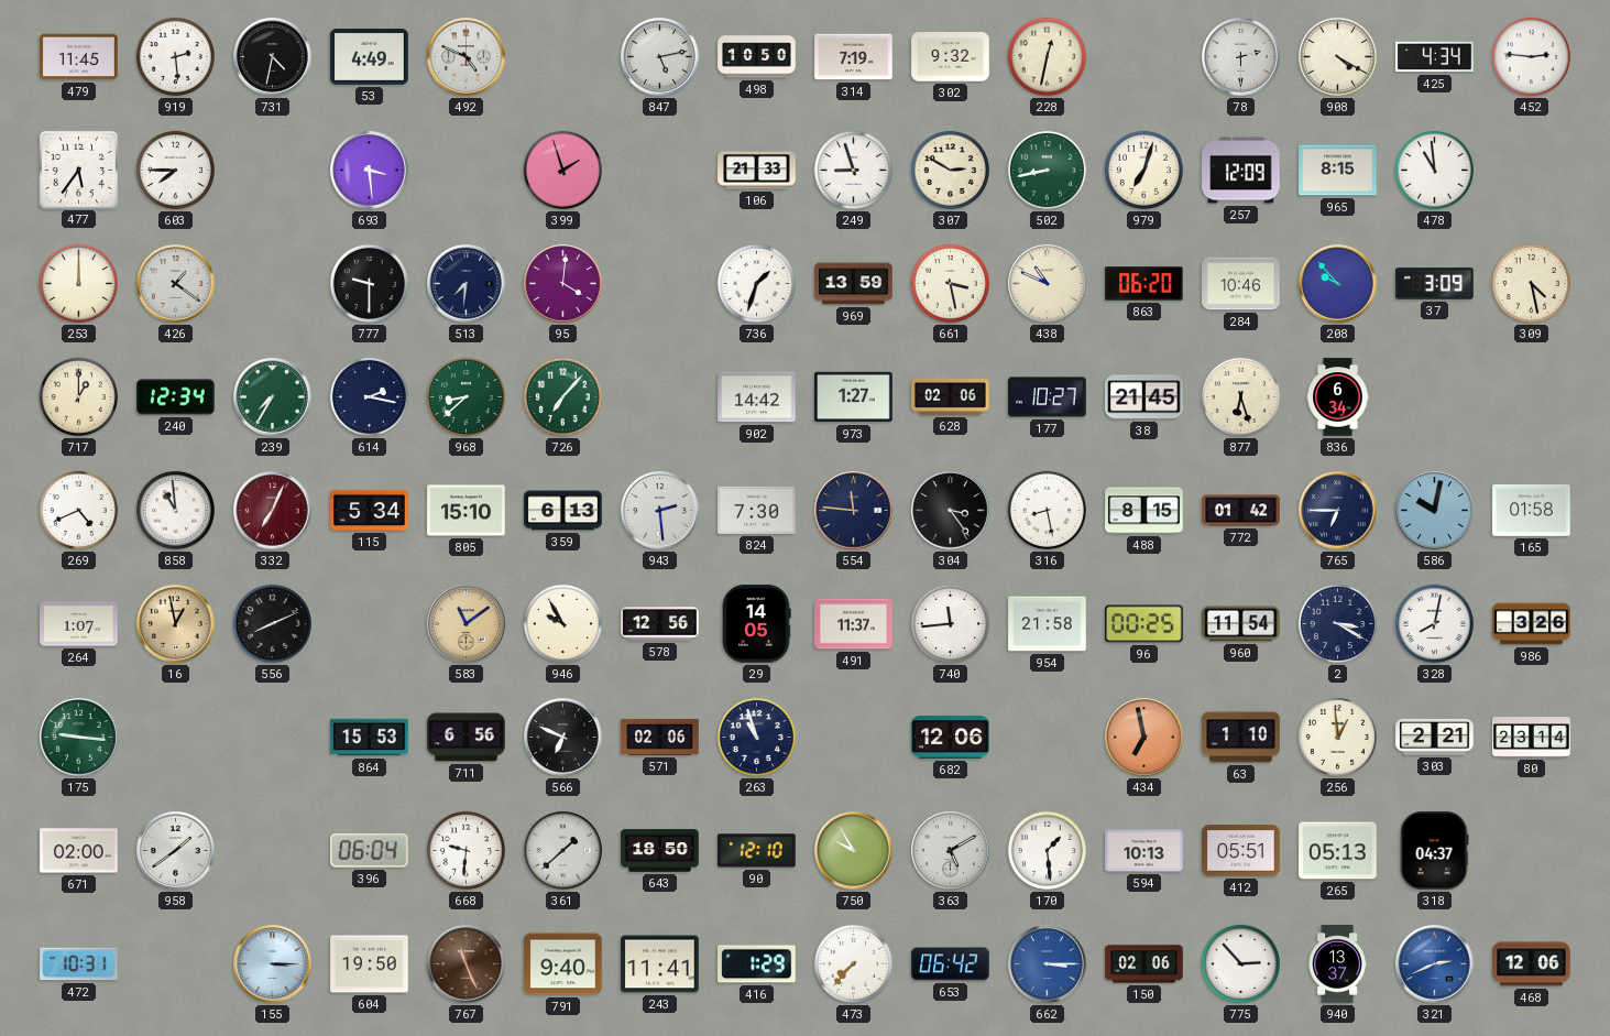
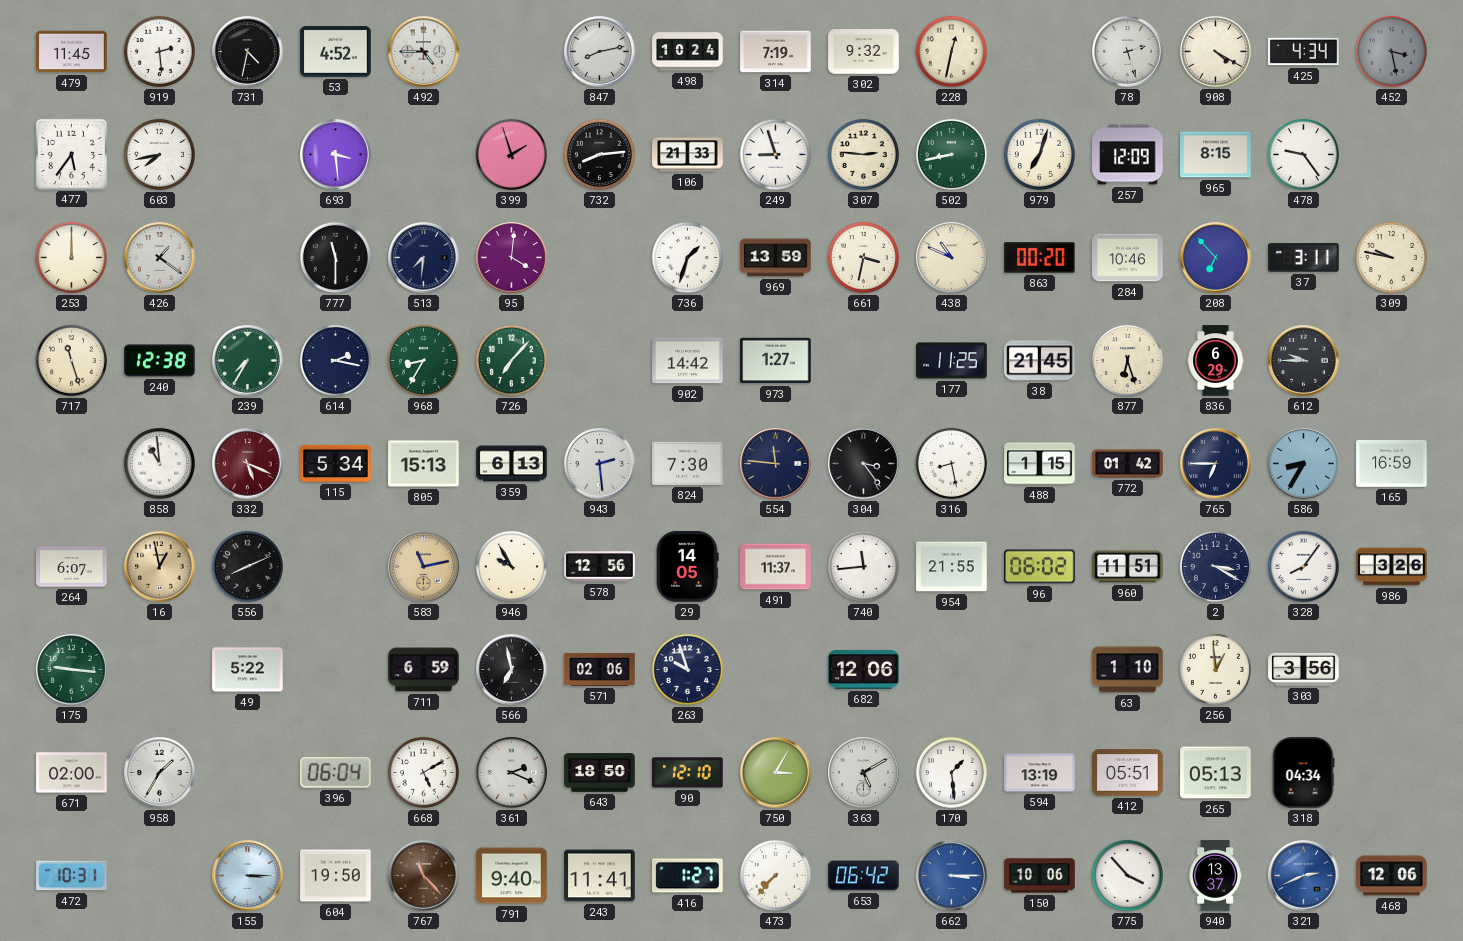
53: 4:49 -> 4:52
492: 4:49 -> 4:45
847: 5:13 -> 8:13
498: 10:50 -> 10:24
78: 2:30 -> 2:27
452: 2:46 -> 3:28
452 dial: white -> grey
603: 7:45 -> 7:43
732: none -> 8:14
307: 2:50 -> 2:46
478: 10:59 -> 9:24
777: 9:30 -> 11:30
661: 3:28 -> 3:32
863: 06:20 -> 00:20
208: 9:53 -> 6:53
37: 3:09 -> 3:11
309: 4:28 -> 9:47
717: 1:00 -> 11:27
240: 12:34 -> 12:38
968: 8:38 -> 8:35
628: 02:06 -> none
177: 10:27 -> 11:25
836: 6:34 -> 6:29
612: none -> 9:45
269: 4:41 -> none
332: 7:04 -> 5:19
805: 15:10 -> 15:13
488: 8:15 -> 1:15
586: 10:02 -> 8:35
165: 01:58 -> 16:59
264: 1:07 -> 6:07
583: 11:09 -> 11:13
954: 21:58 -> 21:55
96: 00:25 -> 06:02
960: 11:54 -> 11:51
328: 8:02 -> 8:06
49: none -> 5:22
864: 15:53 -> none
711: 6:56 -> 6:59
566: 6:49 -> 6:58
263: 10:57 -> 9:57
434: 6:58 -> none
303: 2:21 -> 3:56
80: 23:14 -> none
958: 1:39 -> 1:35
668: 9:31 -> 5:10
361: 1:38 -> 2:19
750: 9:55 -> 3:05
594: 10:13 -> 13:19
318: 04:37 -> 04:34
767: 11:26 -> 11:23
416: 1:29 -> 1:27
150: 02:06 -> 10:06
775: 2:53 -> 3:53
